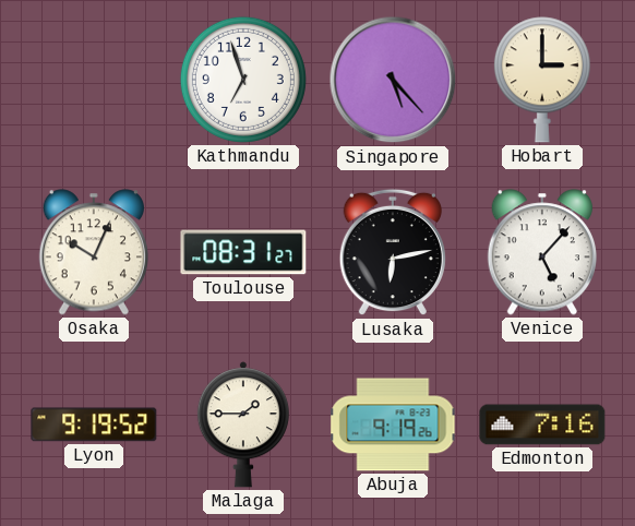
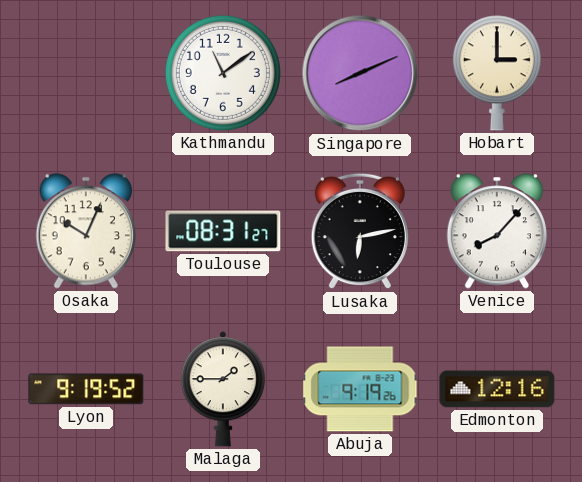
Kathmandu: 6:57 -> 11:09
Singapore: 5:23 -> 8:11
Venice: 5:07 -> 8:07
Edmonton: 7:16 -> 12:16
